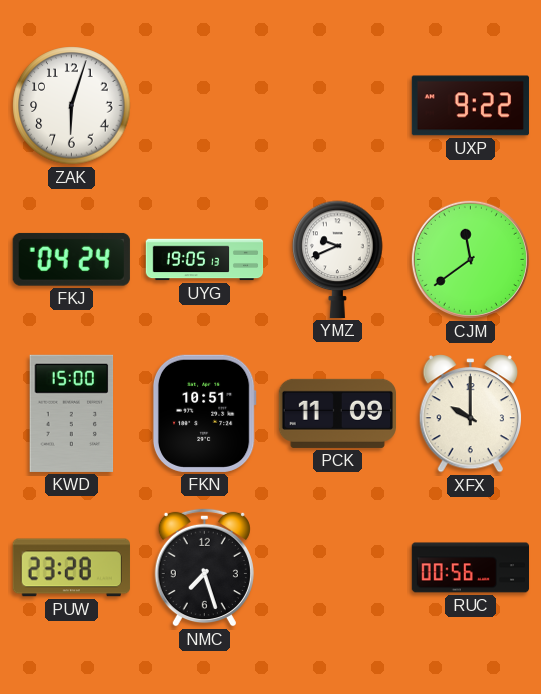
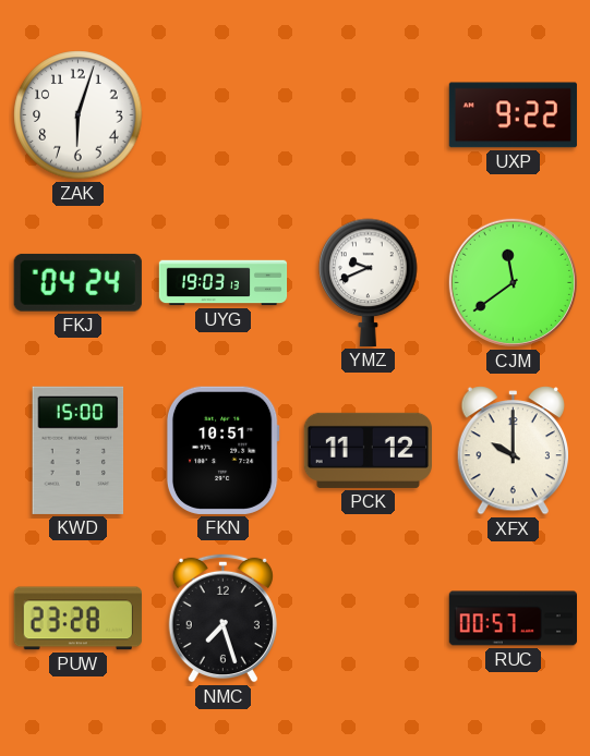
UYG: 19:05 -> 19:03
PCK: 11:09 -> 11:12
RUC: 00:56 -> 00:57
